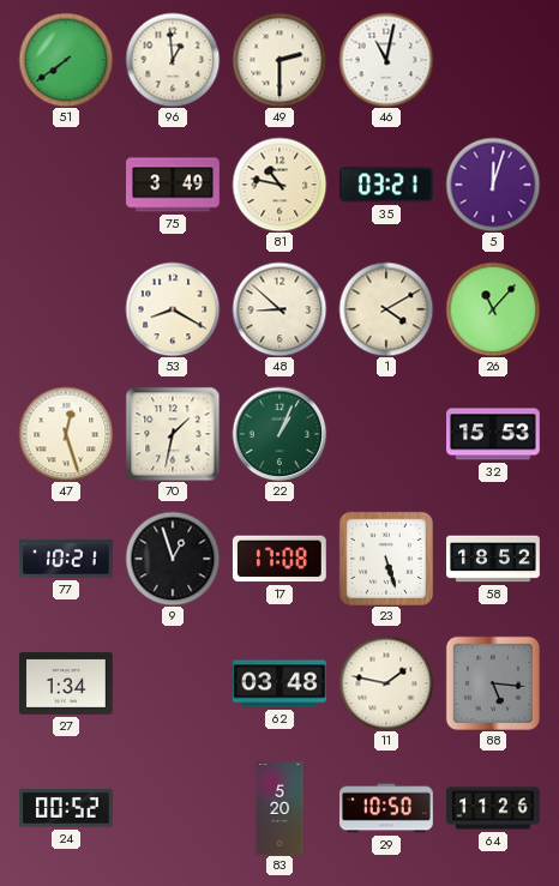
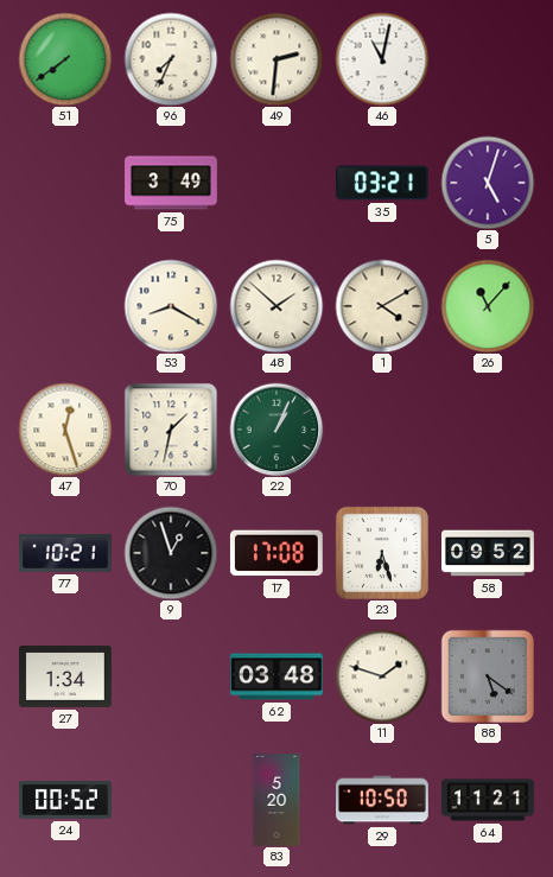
96: 12:59 -> 7:34
49: 2:30 -> 2:31
81: 10:47 -> none
5: 12:03 -> 5:03
48: 8:52 -> 1:52
32: 15:53 -> none
23: 5:27 -> 6:27
58: 18:52 -> 09:52
11: 1:47 -> 1:48
88: 5:16 -> 5:21
64: 11:26 -> 11:21
